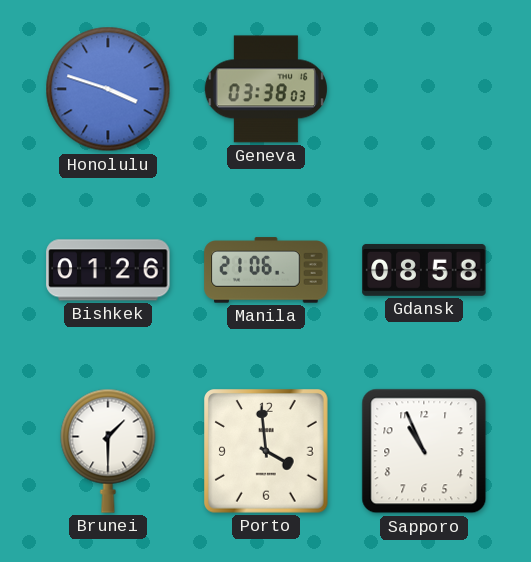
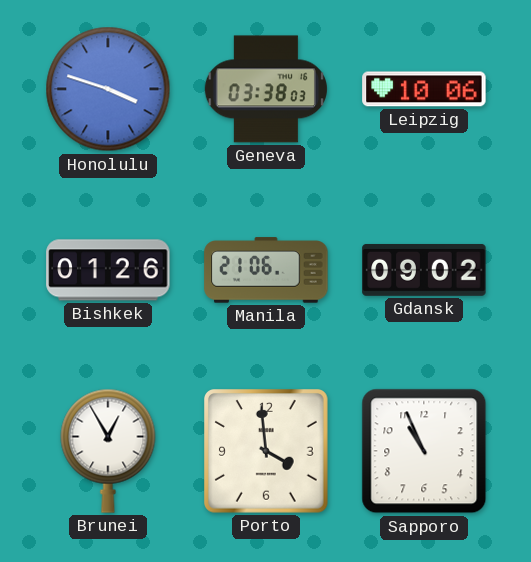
Leipzig: none -> 10:06
Gdansk: 08:58 -> 09:02
Brunei: 1:30 -> 12:55
